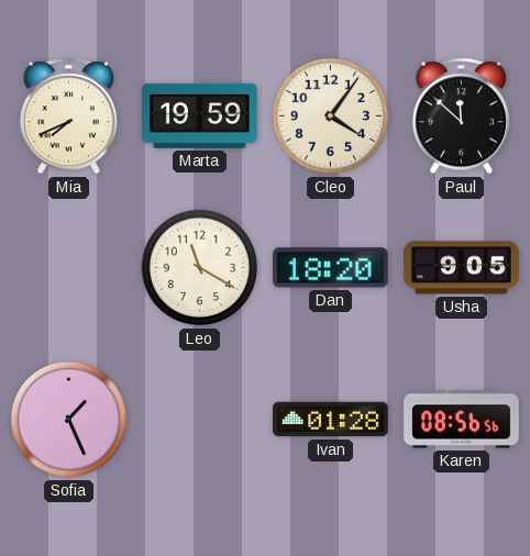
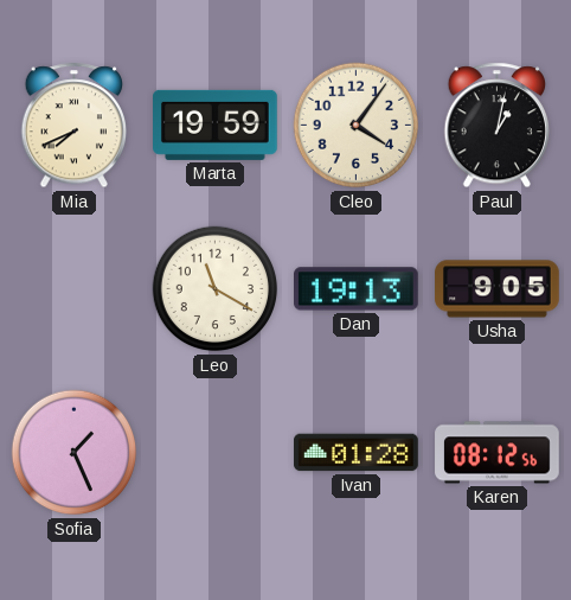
Paul: 11:52 -> 1:02
Dan: 18:20 -> 19:13
Karen: 08:56 -> 08:12
